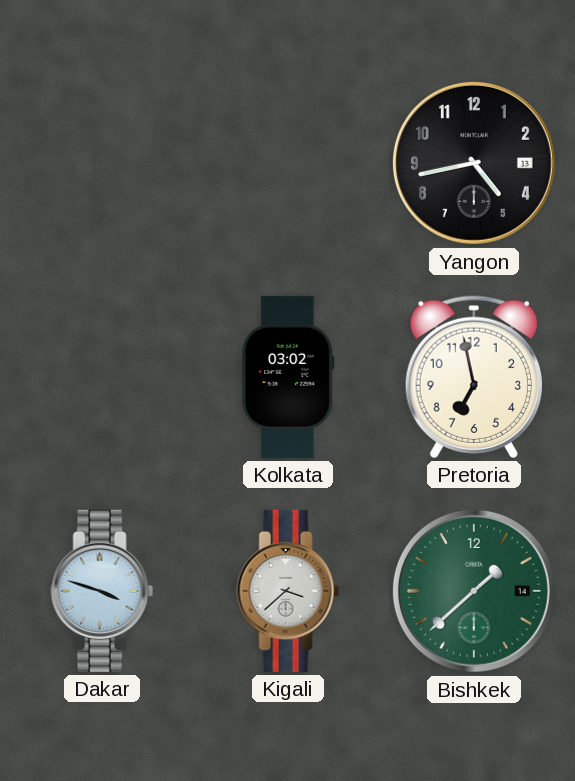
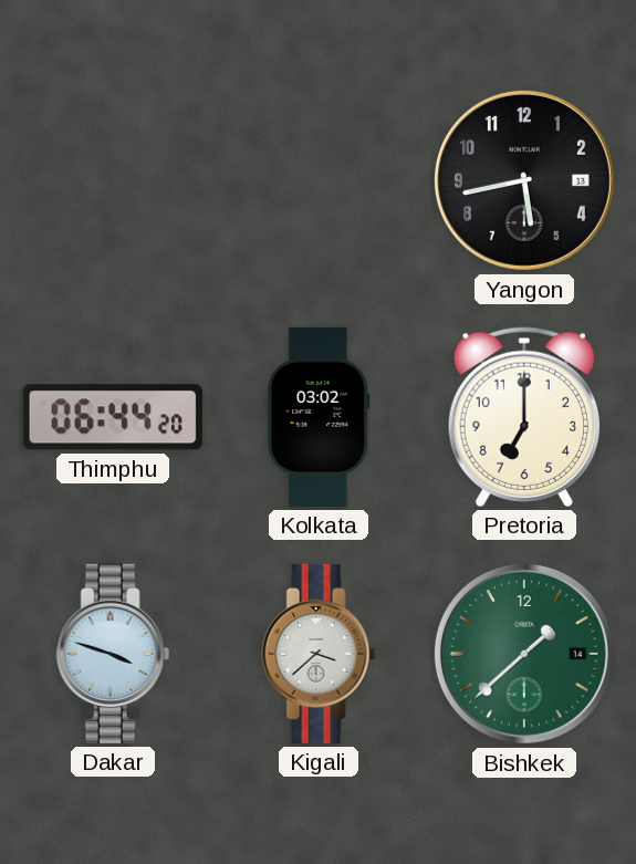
Yangon: 4:43 -> 5:43
Thimphu: none -> 06:44
Pretoria: 6:58 -> 7:00
